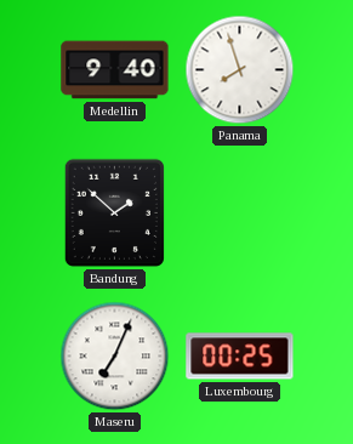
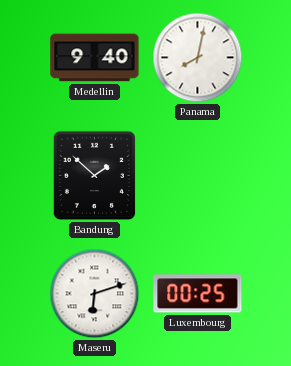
Panama: 7:57 -> 8:02
Maseru: 7:04 -> 6:12
